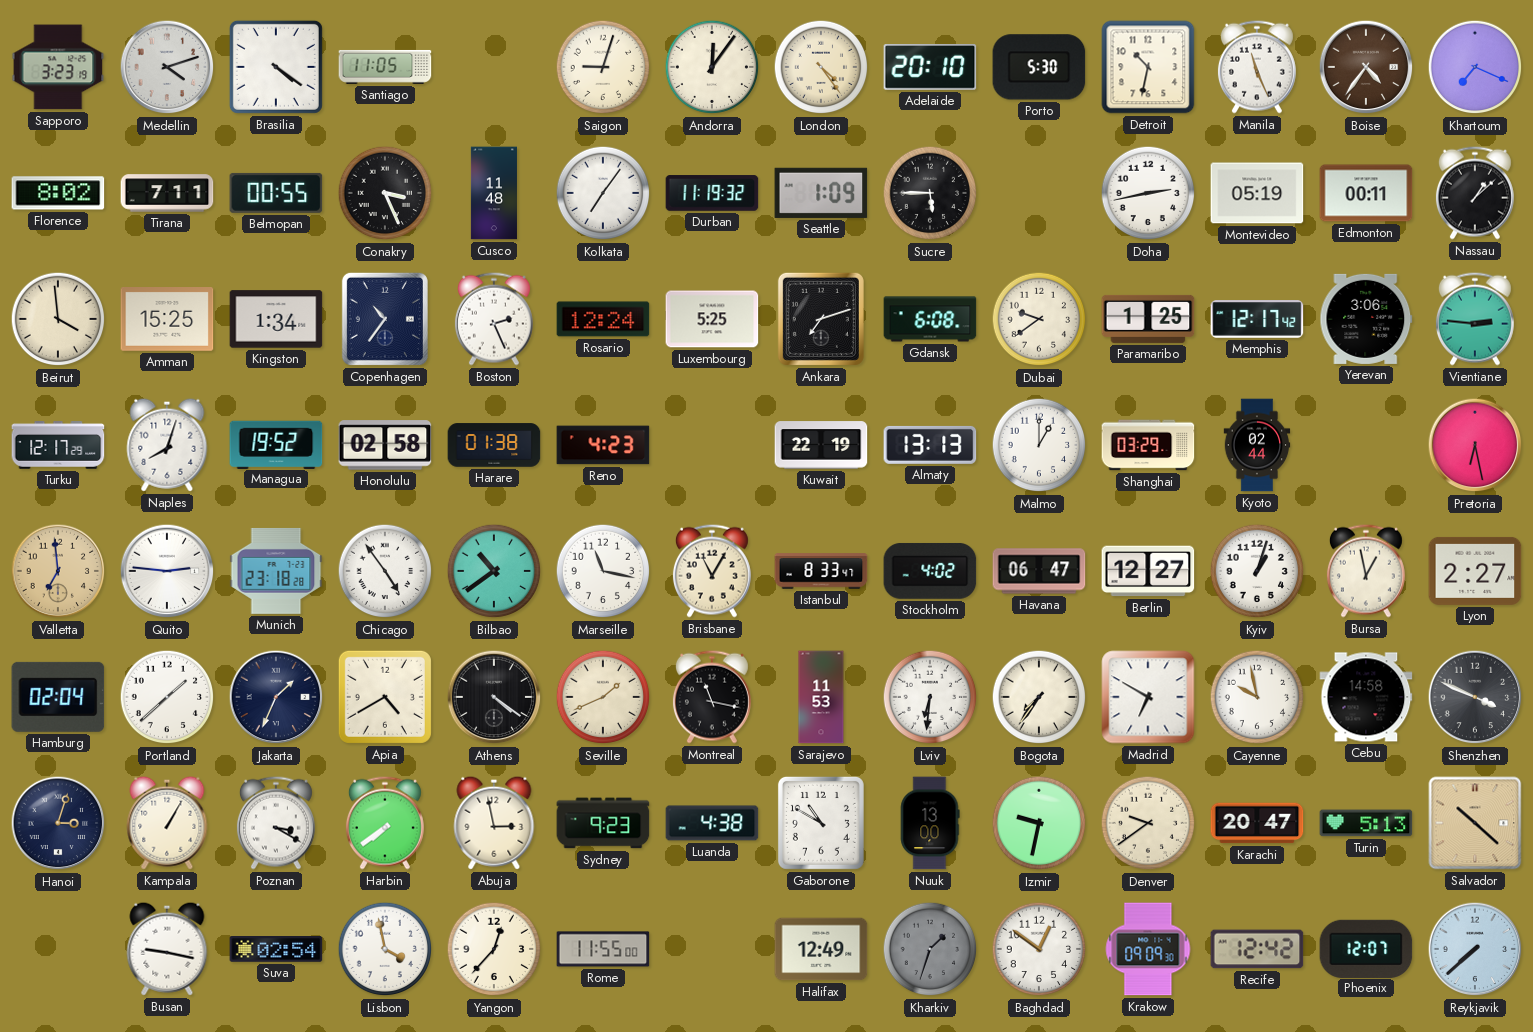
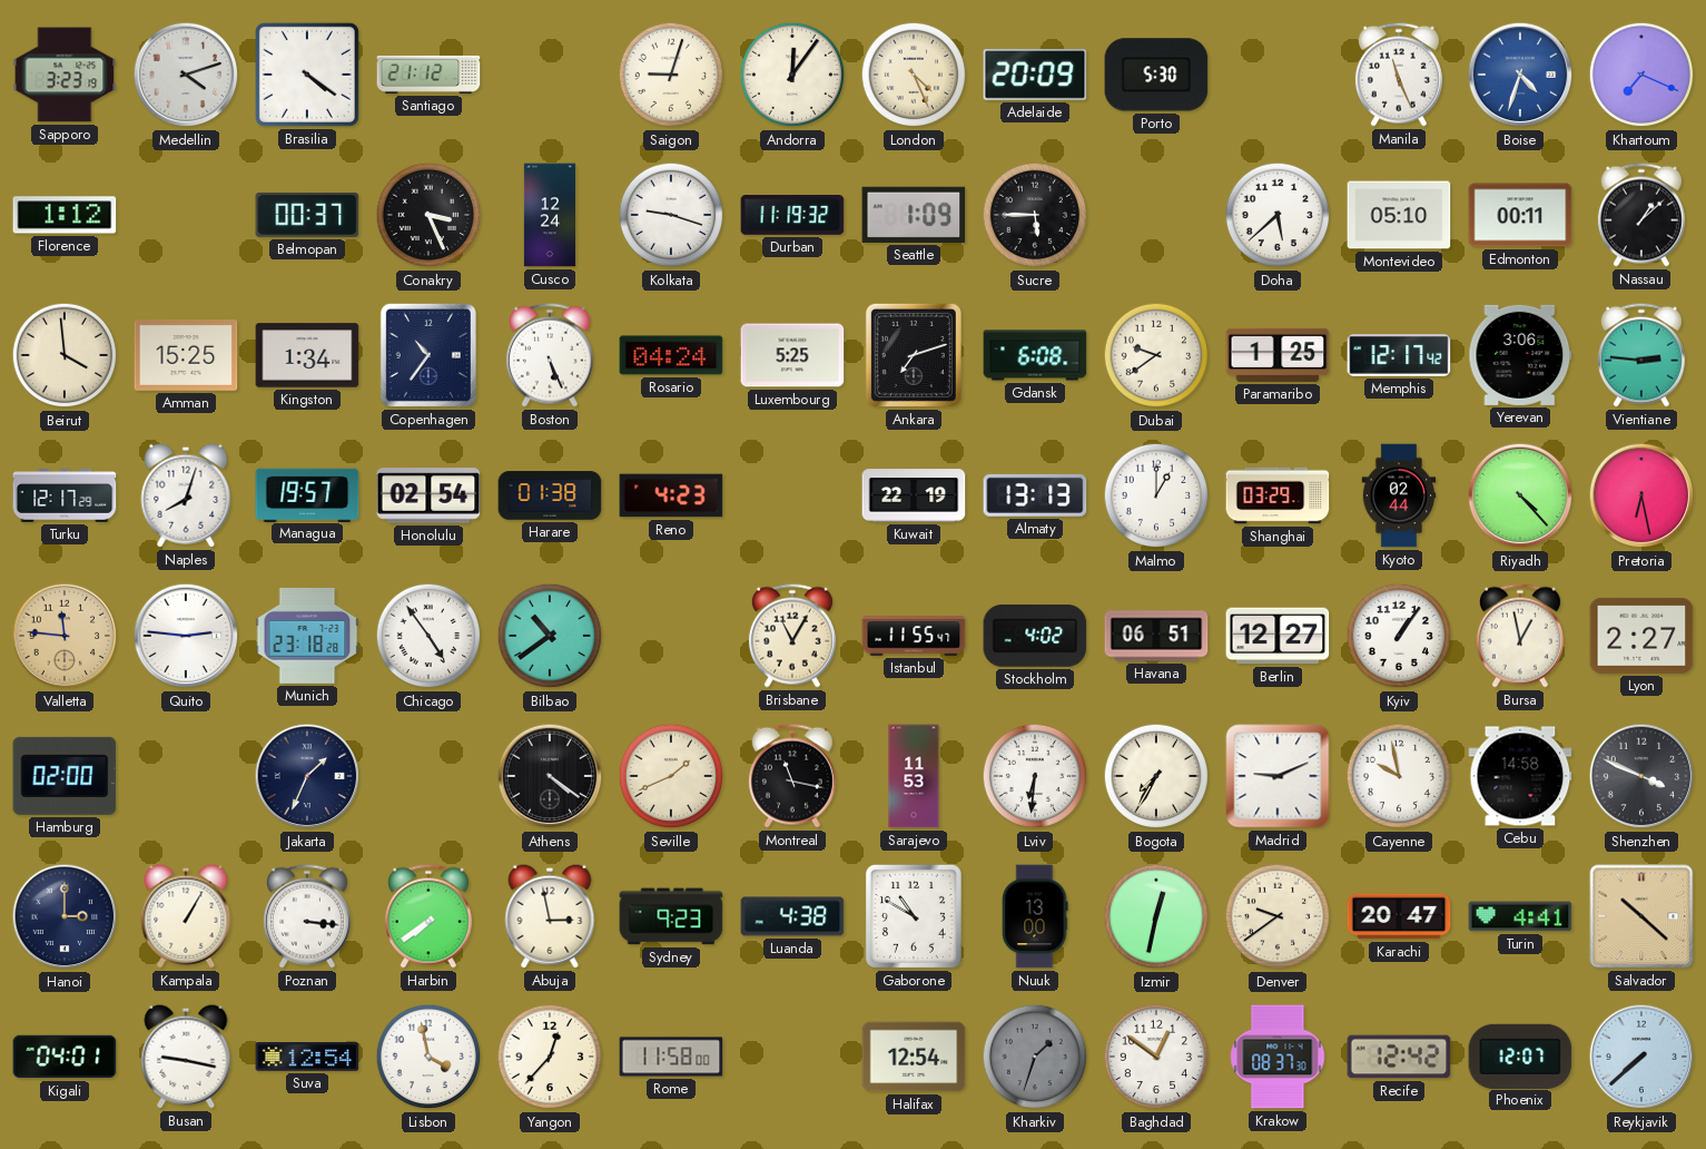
Santiago: 11:05 -> 21:12
London: 4:24 -> 4:26
Adelaide: 20:10 -> 20:09
Detroit: 10:32 -> none
Boise: 4:36 -> 4:33
Boise dial: brown -> blue
Florence: 8:02 -> 1:12
Tirana: 7:11 -> none
Belmopan: 00:55 -> 00:37
Cusco: 11:48 -> 12:24
Kolkata: 7:06 -> 9:18
Doha: 2:43 -> 5:38
Montevideo: 05:19 -> 05:10
Boston: 2:26 -> 5:26
Rosario: 12:24 -> 04:24
Managua: 19:52 -> 19:57
Honolulu: 02:58 -> 02:54
Riyadh: none -> 4:23
Valletta: 6:59 -> 11:46
Marseille: 11:17 -> none
Istanbul: 8:33 -> 11:55
Havana: 06:47 -> 06:51
Kyiv: 1:03 -> 1:06
Hamburg: 02:04 -> 02:00
Portland: 1:38 -> none
Apia: 4:40 -> none
Bogota: 7:36 -> 7:35
Madrid: 6:50 -> 9:11
Hanoi: 3:03 -> 3:00
Poznan: 3:20 -> 3:16
Izmir: 9:32 -> 12:32
Turin: 5:13 -> 4:41
Kigali: none -> 04:01
Suva: 02:54 -> 12:54
Rome: 11:55 -> 11:58
Halifax: 12:49 -> 12:54
Krakow: 09:09 -> 08:37
